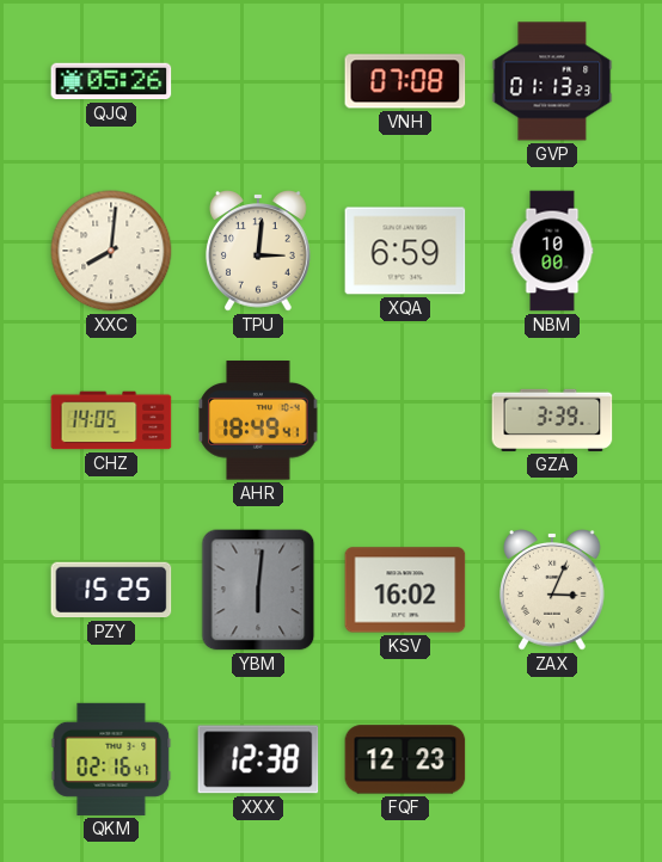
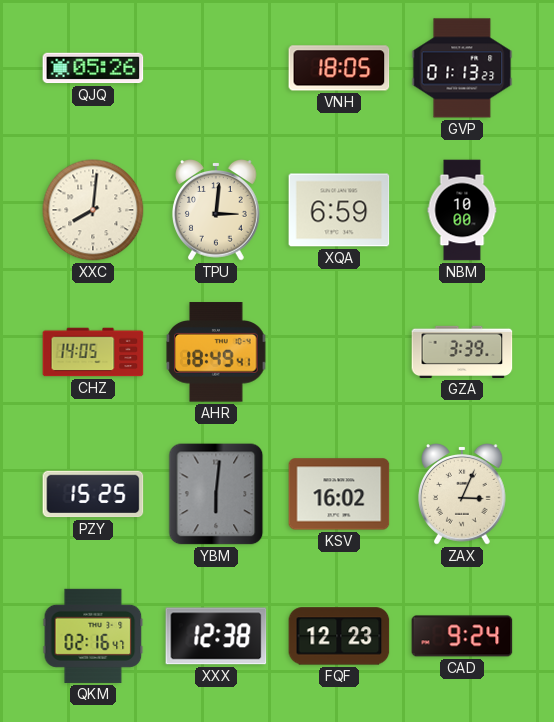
VNH: 07:08 -> 18:05
CAD: none -> 9:24
